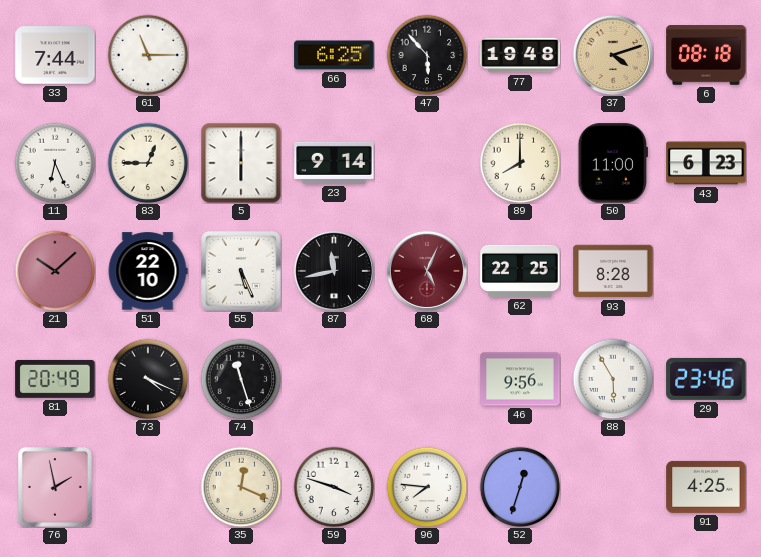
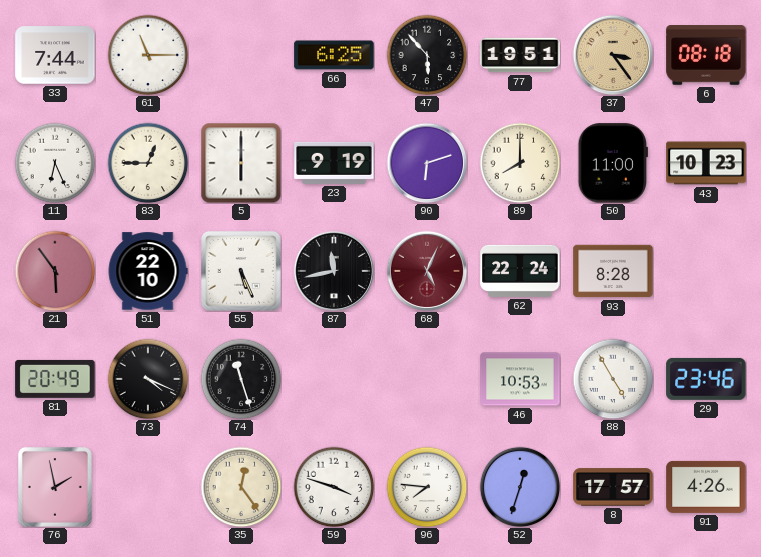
77: 19:48 -> 19:51
37: 4:12 -> 3:24
23: 9:14 -> 9:19
90: none -> 6:12
43: 6:23 -> 10:23
21: 10:08 -> 5:54
62: 22:25 -> 22:24
46: 9:56 -> 10:53
88: 5:55 -> 4:55
35: 12:19 -> 12:24
8: none -> 17:57
91: 4:25 -> 4:26
